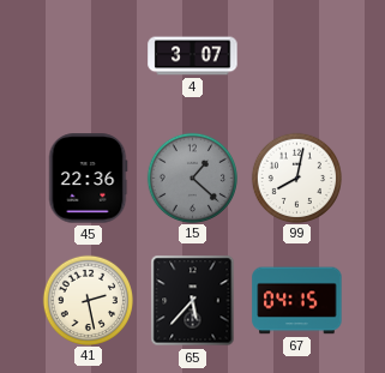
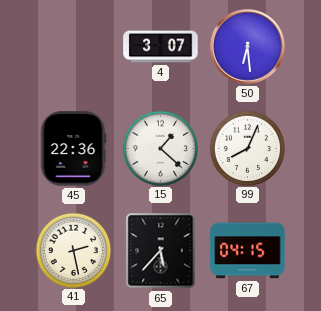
50: none -> 6:29
15 dial: grey -> white
99: 8:02 -> 8:04
